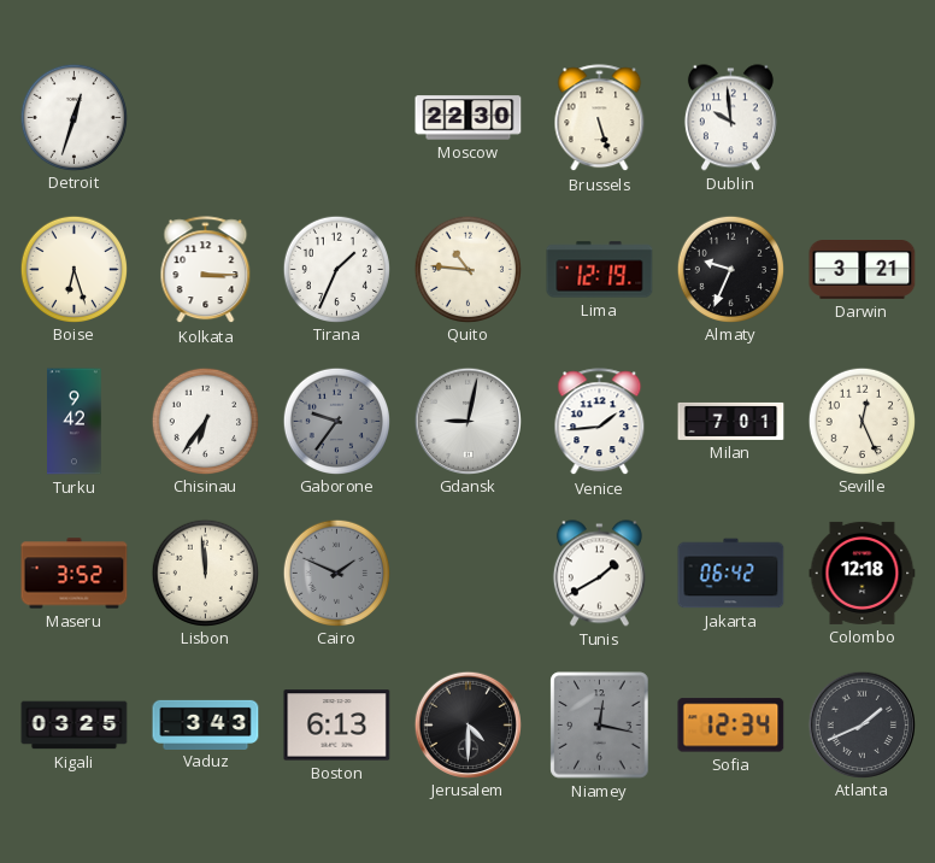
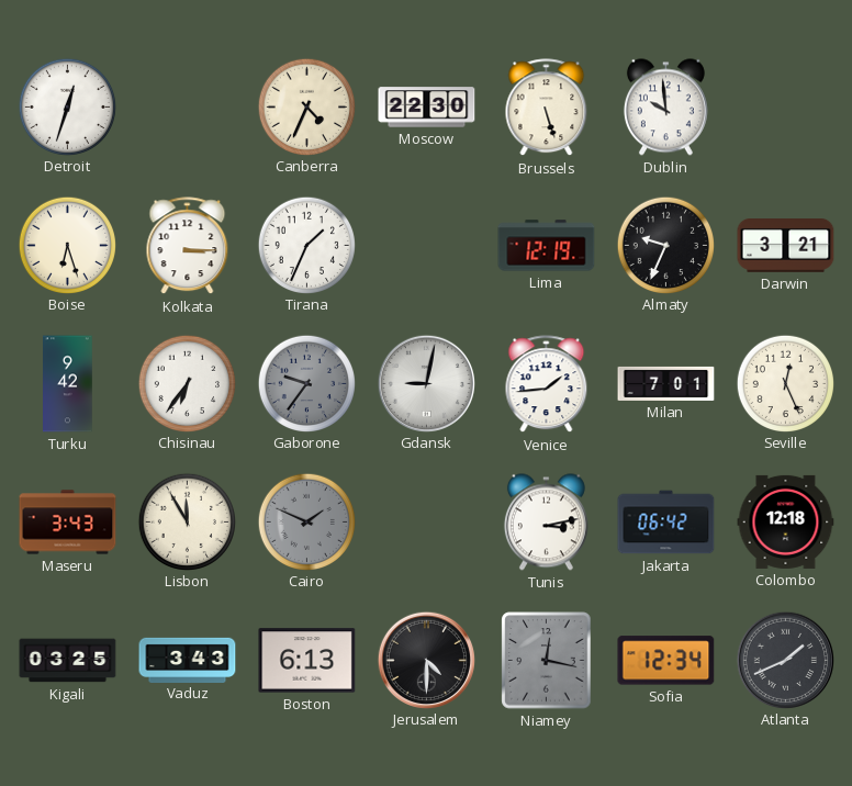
Canberra: none -> 4:34
Quito: 10:46 -> none
Maseru: 3:52 -> 3:43
Lisbon: 11:59 -> 11:55
Tunis: 1:40 -> 3:13
